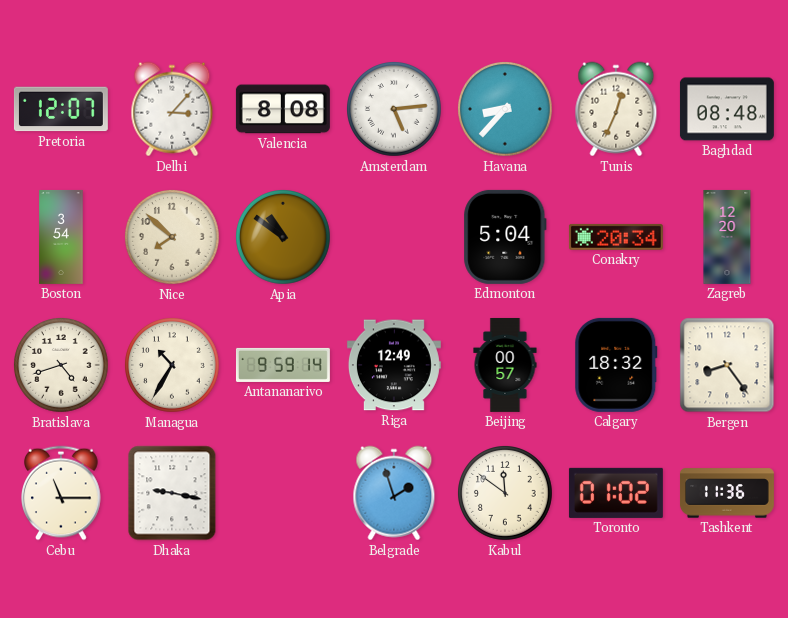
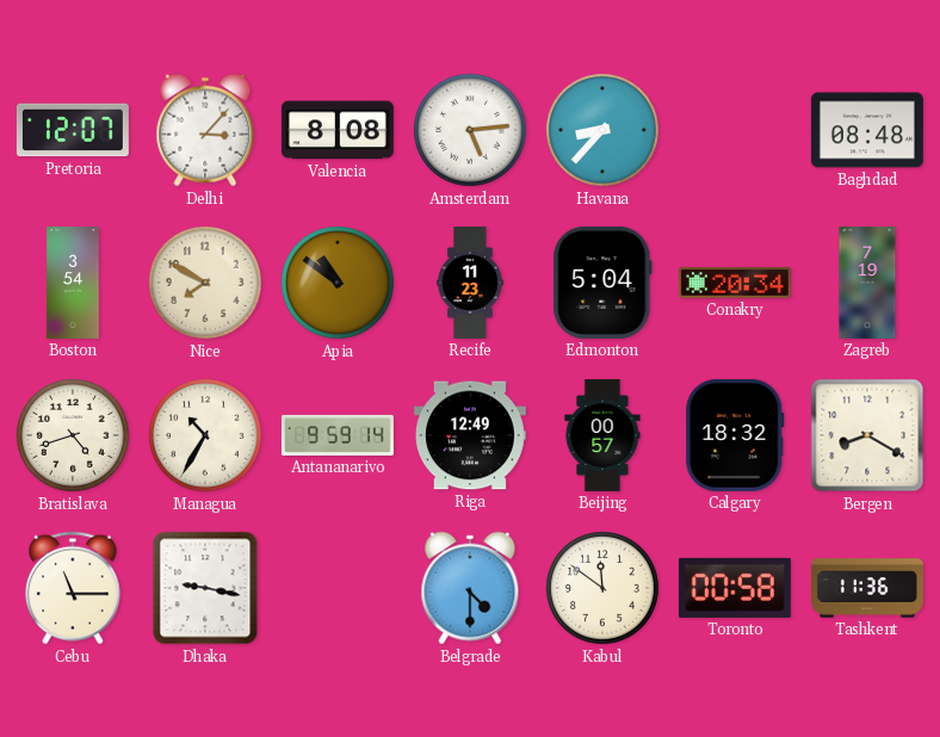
Tunis: 12:34 -> none
Nice: 7:52 -> 7:50
Recife: none -> 11:23
Zagreb: 12:20 -> 7:19
Bergen: 8:24 -> 8:20
Belgrade: 1:57 -> 4:30
Toronto: 01:02 -> 00:58
